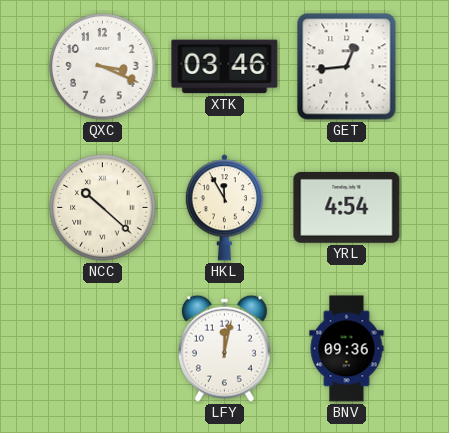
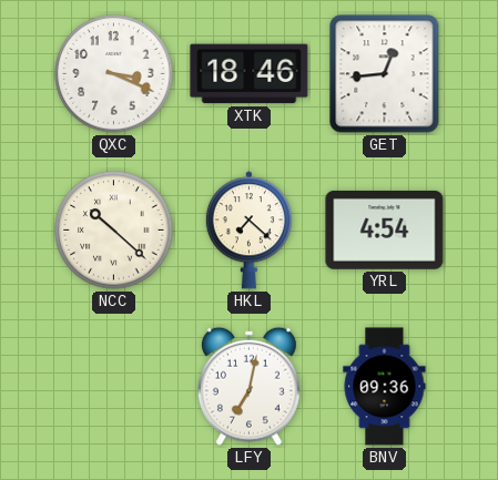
XTK: 03:46 -> 18:46
HKL: 11:55 -> 7:22
LFY: 12:02 -> 7:02
